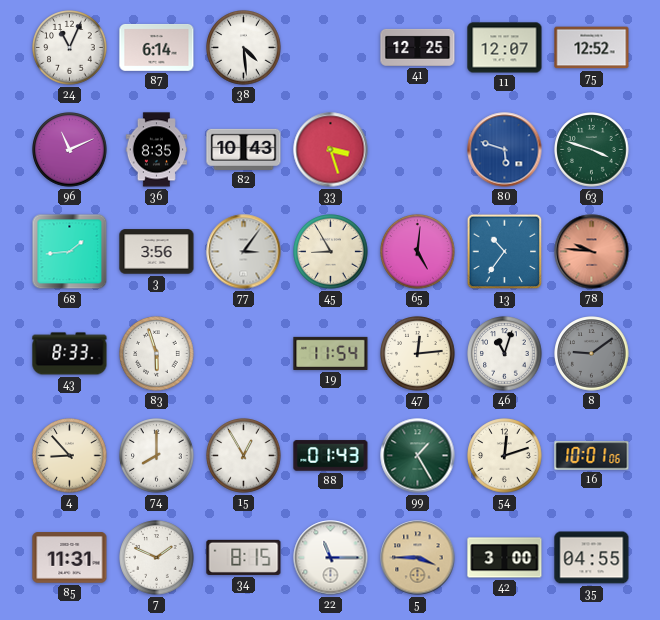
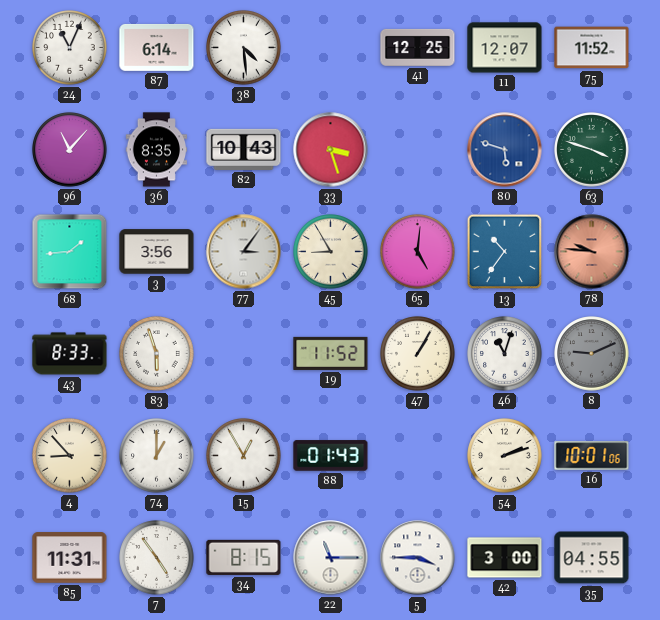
75: 12:52 -> 11:52
96: 11:11 -> 11:07
19: 11:54 -> 11:52
47: 12:14 -> 1:05
8: 9:09 -> 9:11
74: 8:00 -> 1:00
99: 1:25 -> none
54: 12:12 -> 2:12
7: 1:49 -> 4:54
5 dial: champagne -> white
